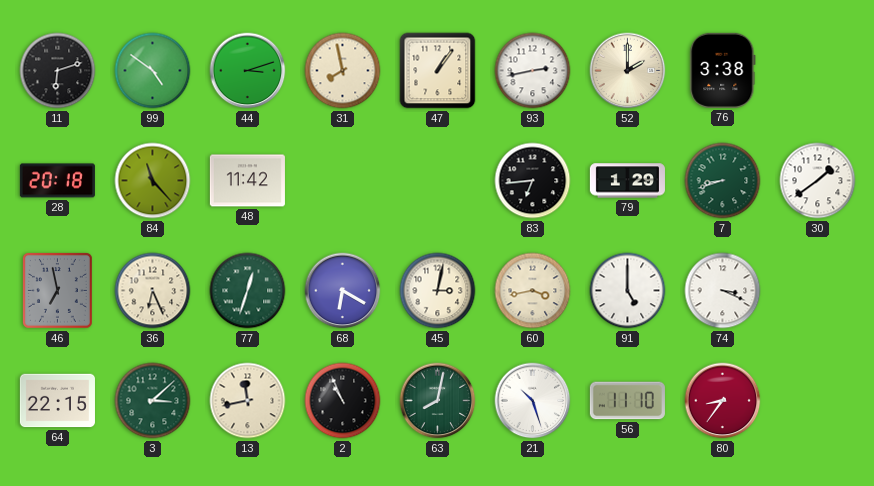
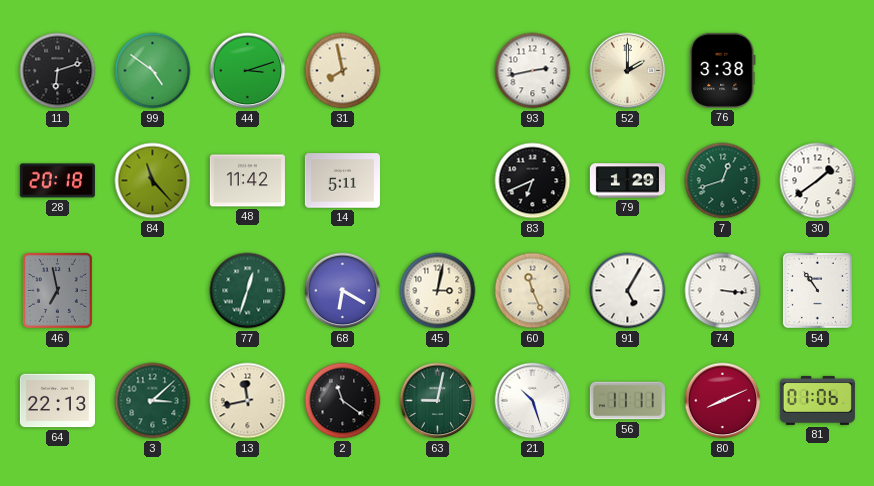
47: 1:06 -> none
14: none -> 5:11
83: 6:44 -> 6:41
7: 8:42 -> 12:42
36: 6:26 -> none
60: 3:43 -> 11:26
91: 5:00 -> 5:05
74: 3:19 -> 3:16
54: none -> 10:54
64: 22:15 -> 22:13
2: 10:56 -> 11:21
63: 8:02 -> 9:02
56: 11:10 -> 11:11
80: 8:36 -> 8:11
81: none -> 01:06
